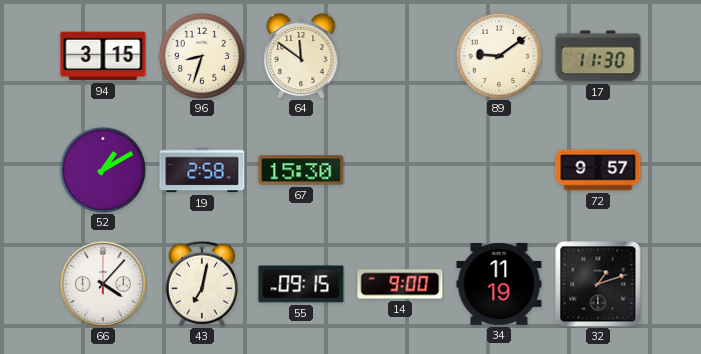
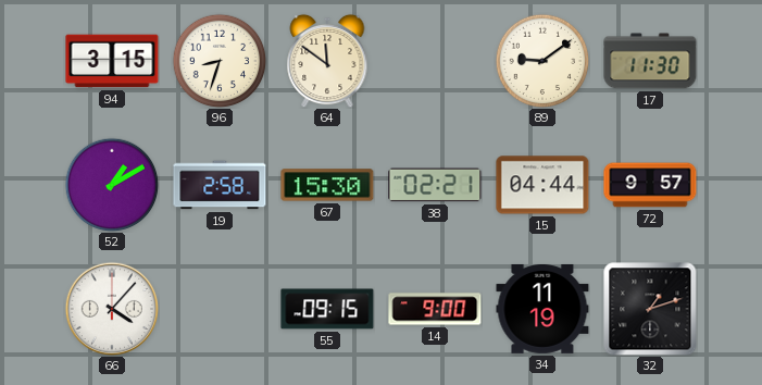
38: none -> 02:21
15: none -> 04:44
43: 7:02 -> none
